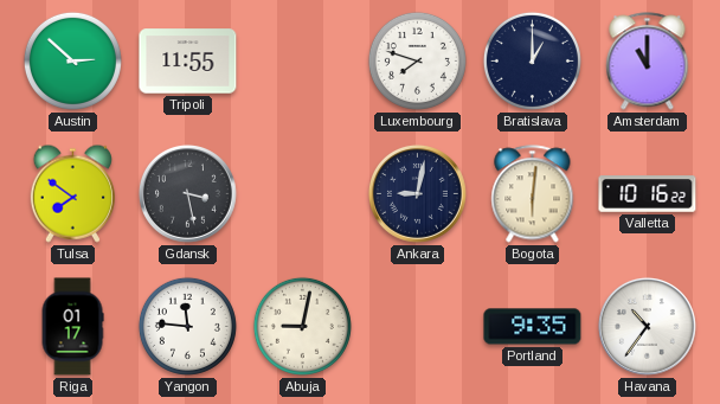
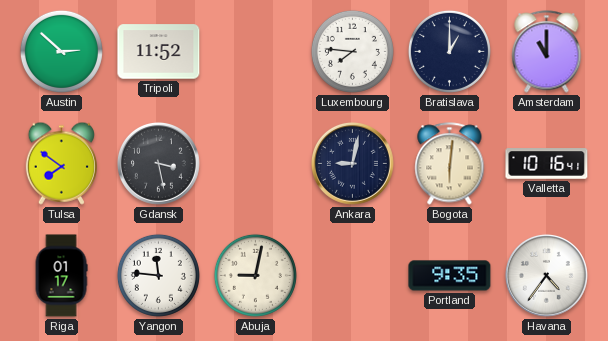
Tripoli: 11:55 -> 11:52
Luxembourg: 7:48 -> 7:46
Valletta: 10:16:22 -> 10:16:41
Havana: 10:36 -> 4:36
